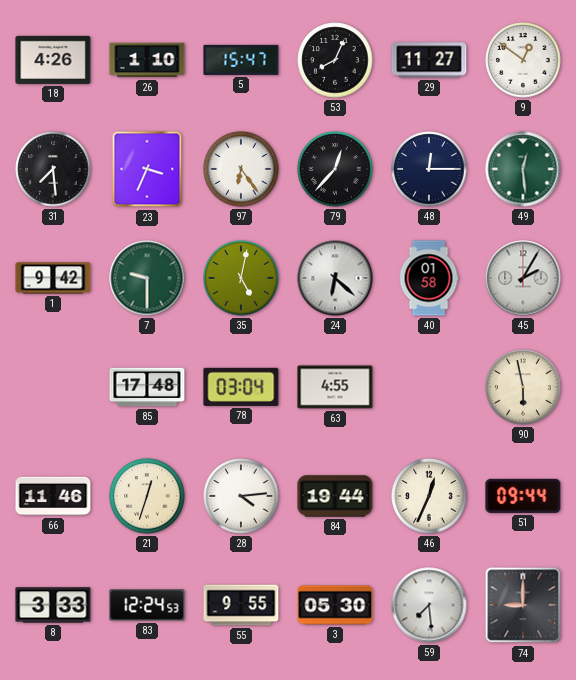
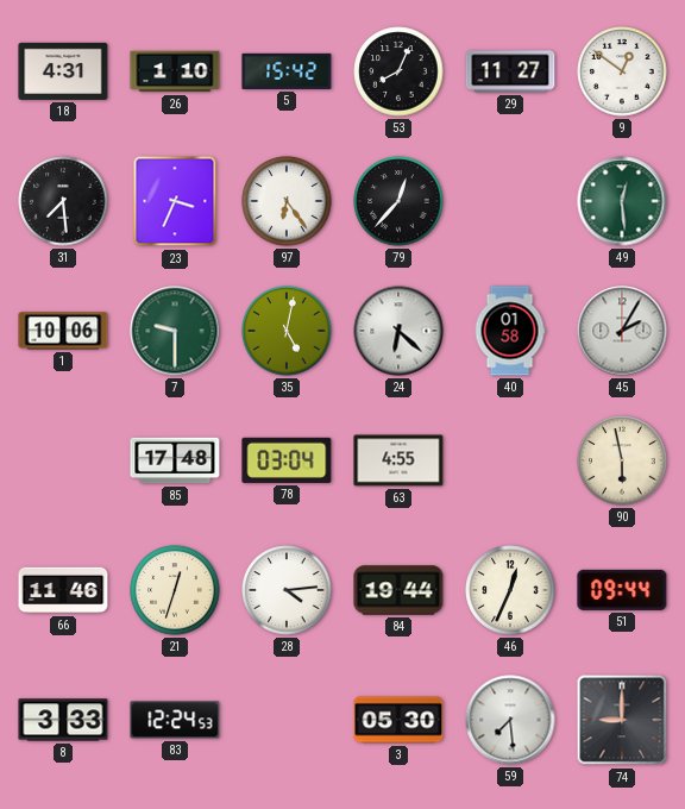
18: 4:26 -> 4:31
5: 15:47 -> 15:42
48: 12:15 -> none
1: 9:42 -> 10:06
55: 9:55 -> none
